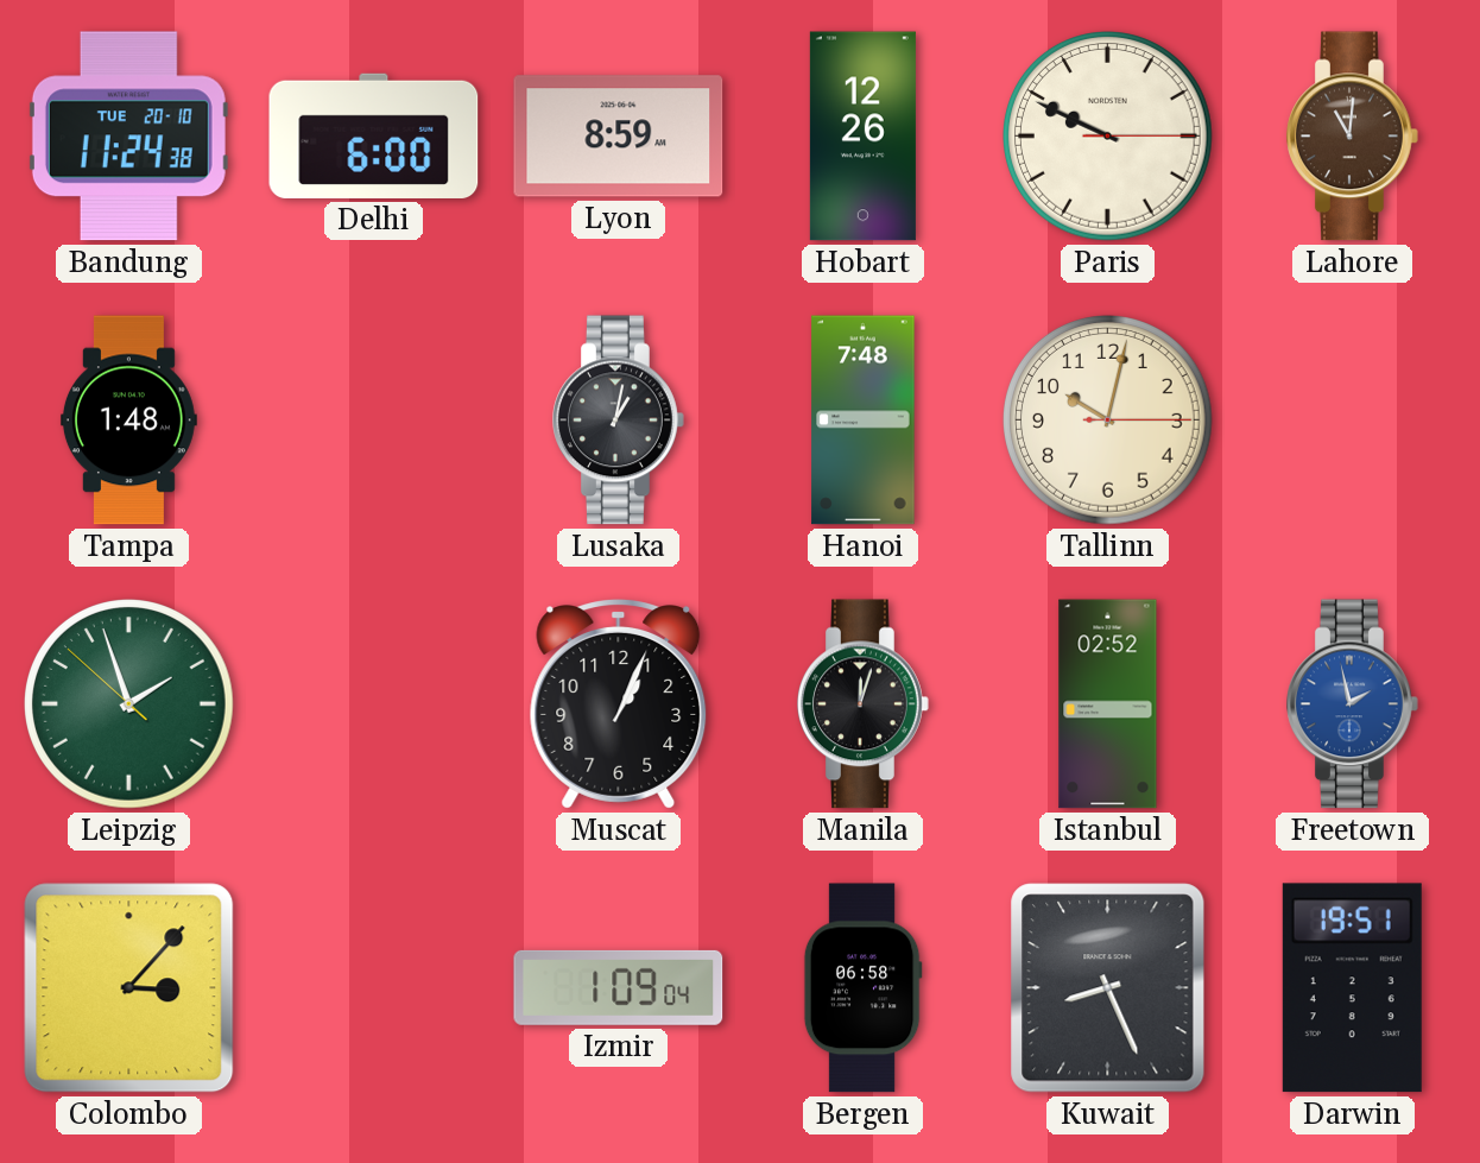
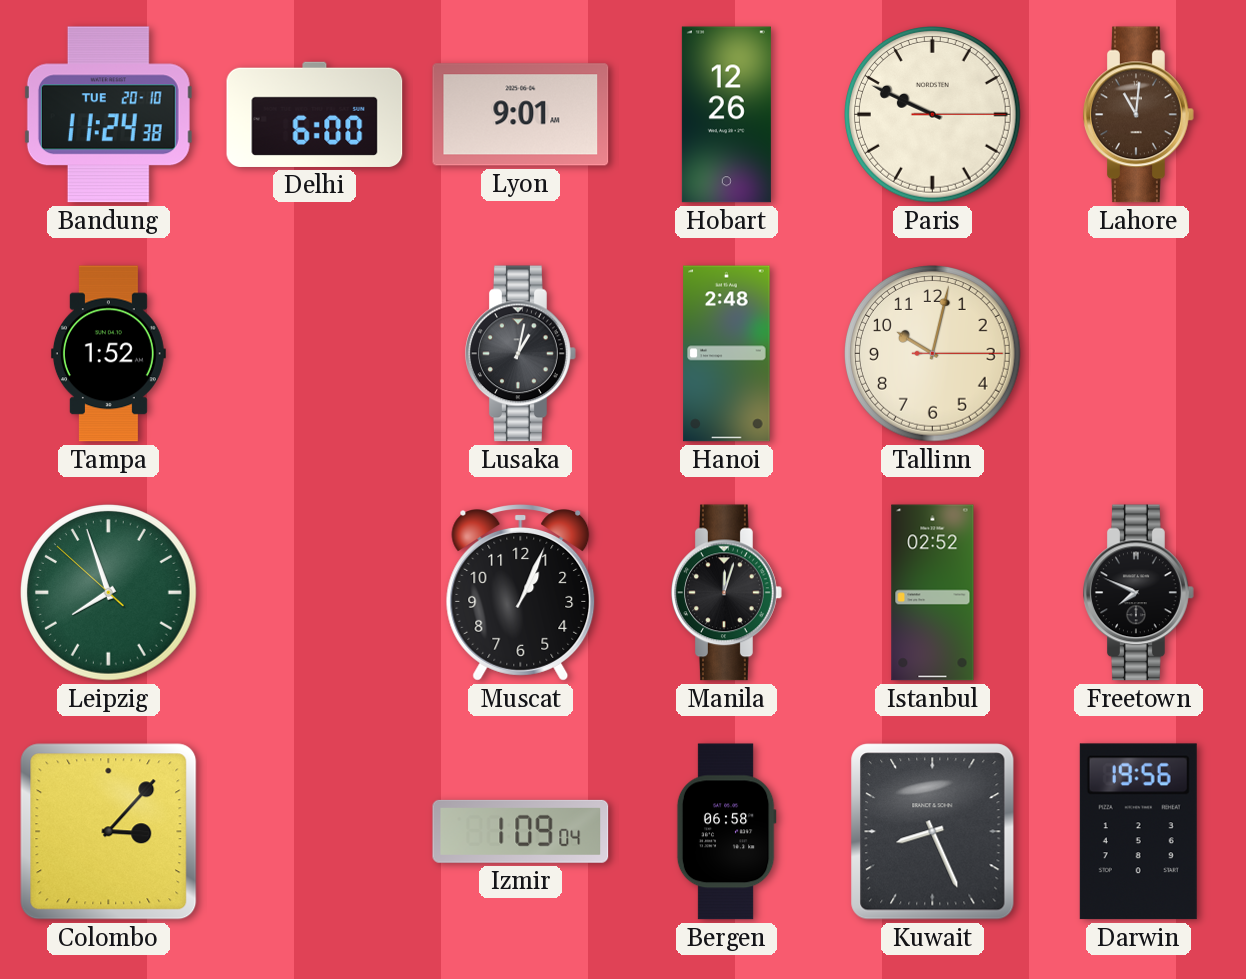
Lyon: 8:59 -> 9:01
Tampa: 1:48 -> 1:52
Hanoi: 7:48 -> 2:48
Leipzig: 1:56 -> 7:56
Freetown: 1:58 -> 7:49
Freetown dial: blue -> black
Darwin: 19:51 -> 19:56
